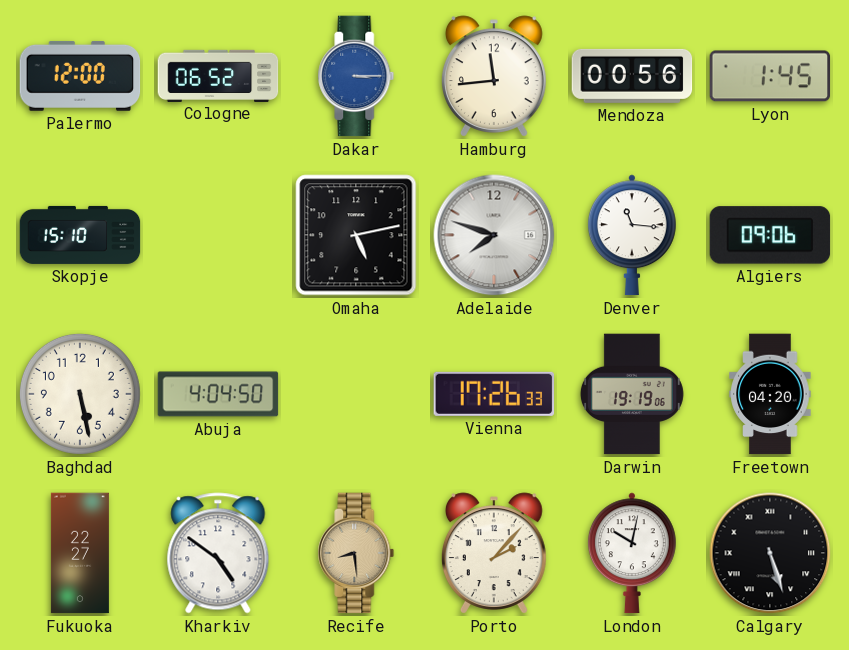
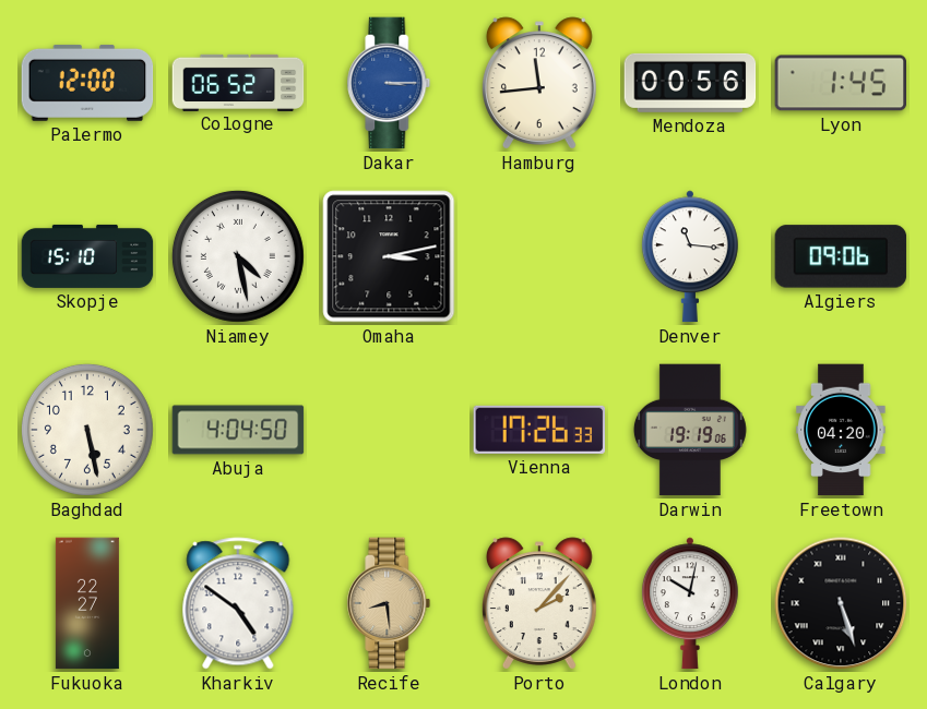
Niamey: none -> 4:28
Omaha: 5:13 -> 3:13
Adelaide: 7:48 -> none
